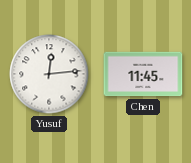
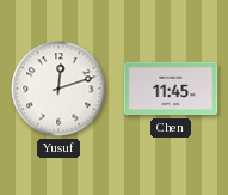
Yusuf: 12:14 -> 12:12
